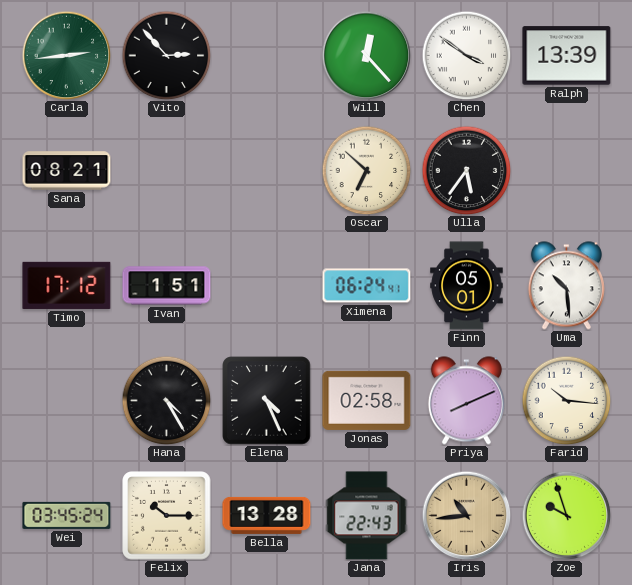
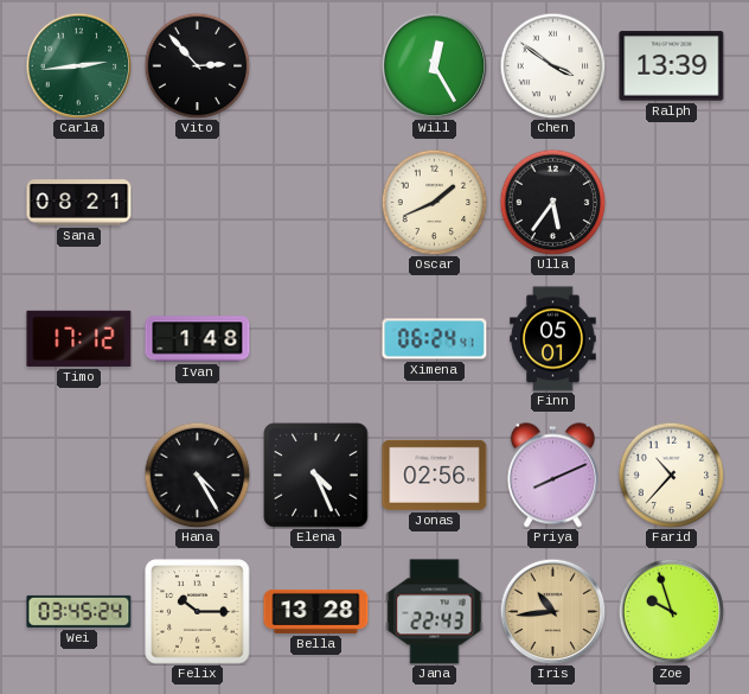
Will: 12:23 -> 12:25
Oscar: 6:52 -> 1:41
Ivan: 1:51 -> 1:48
Uma: 10:29 -> none
Jonas: 02:58 -> 02:56
Farid: 10:16 -> 10:37
